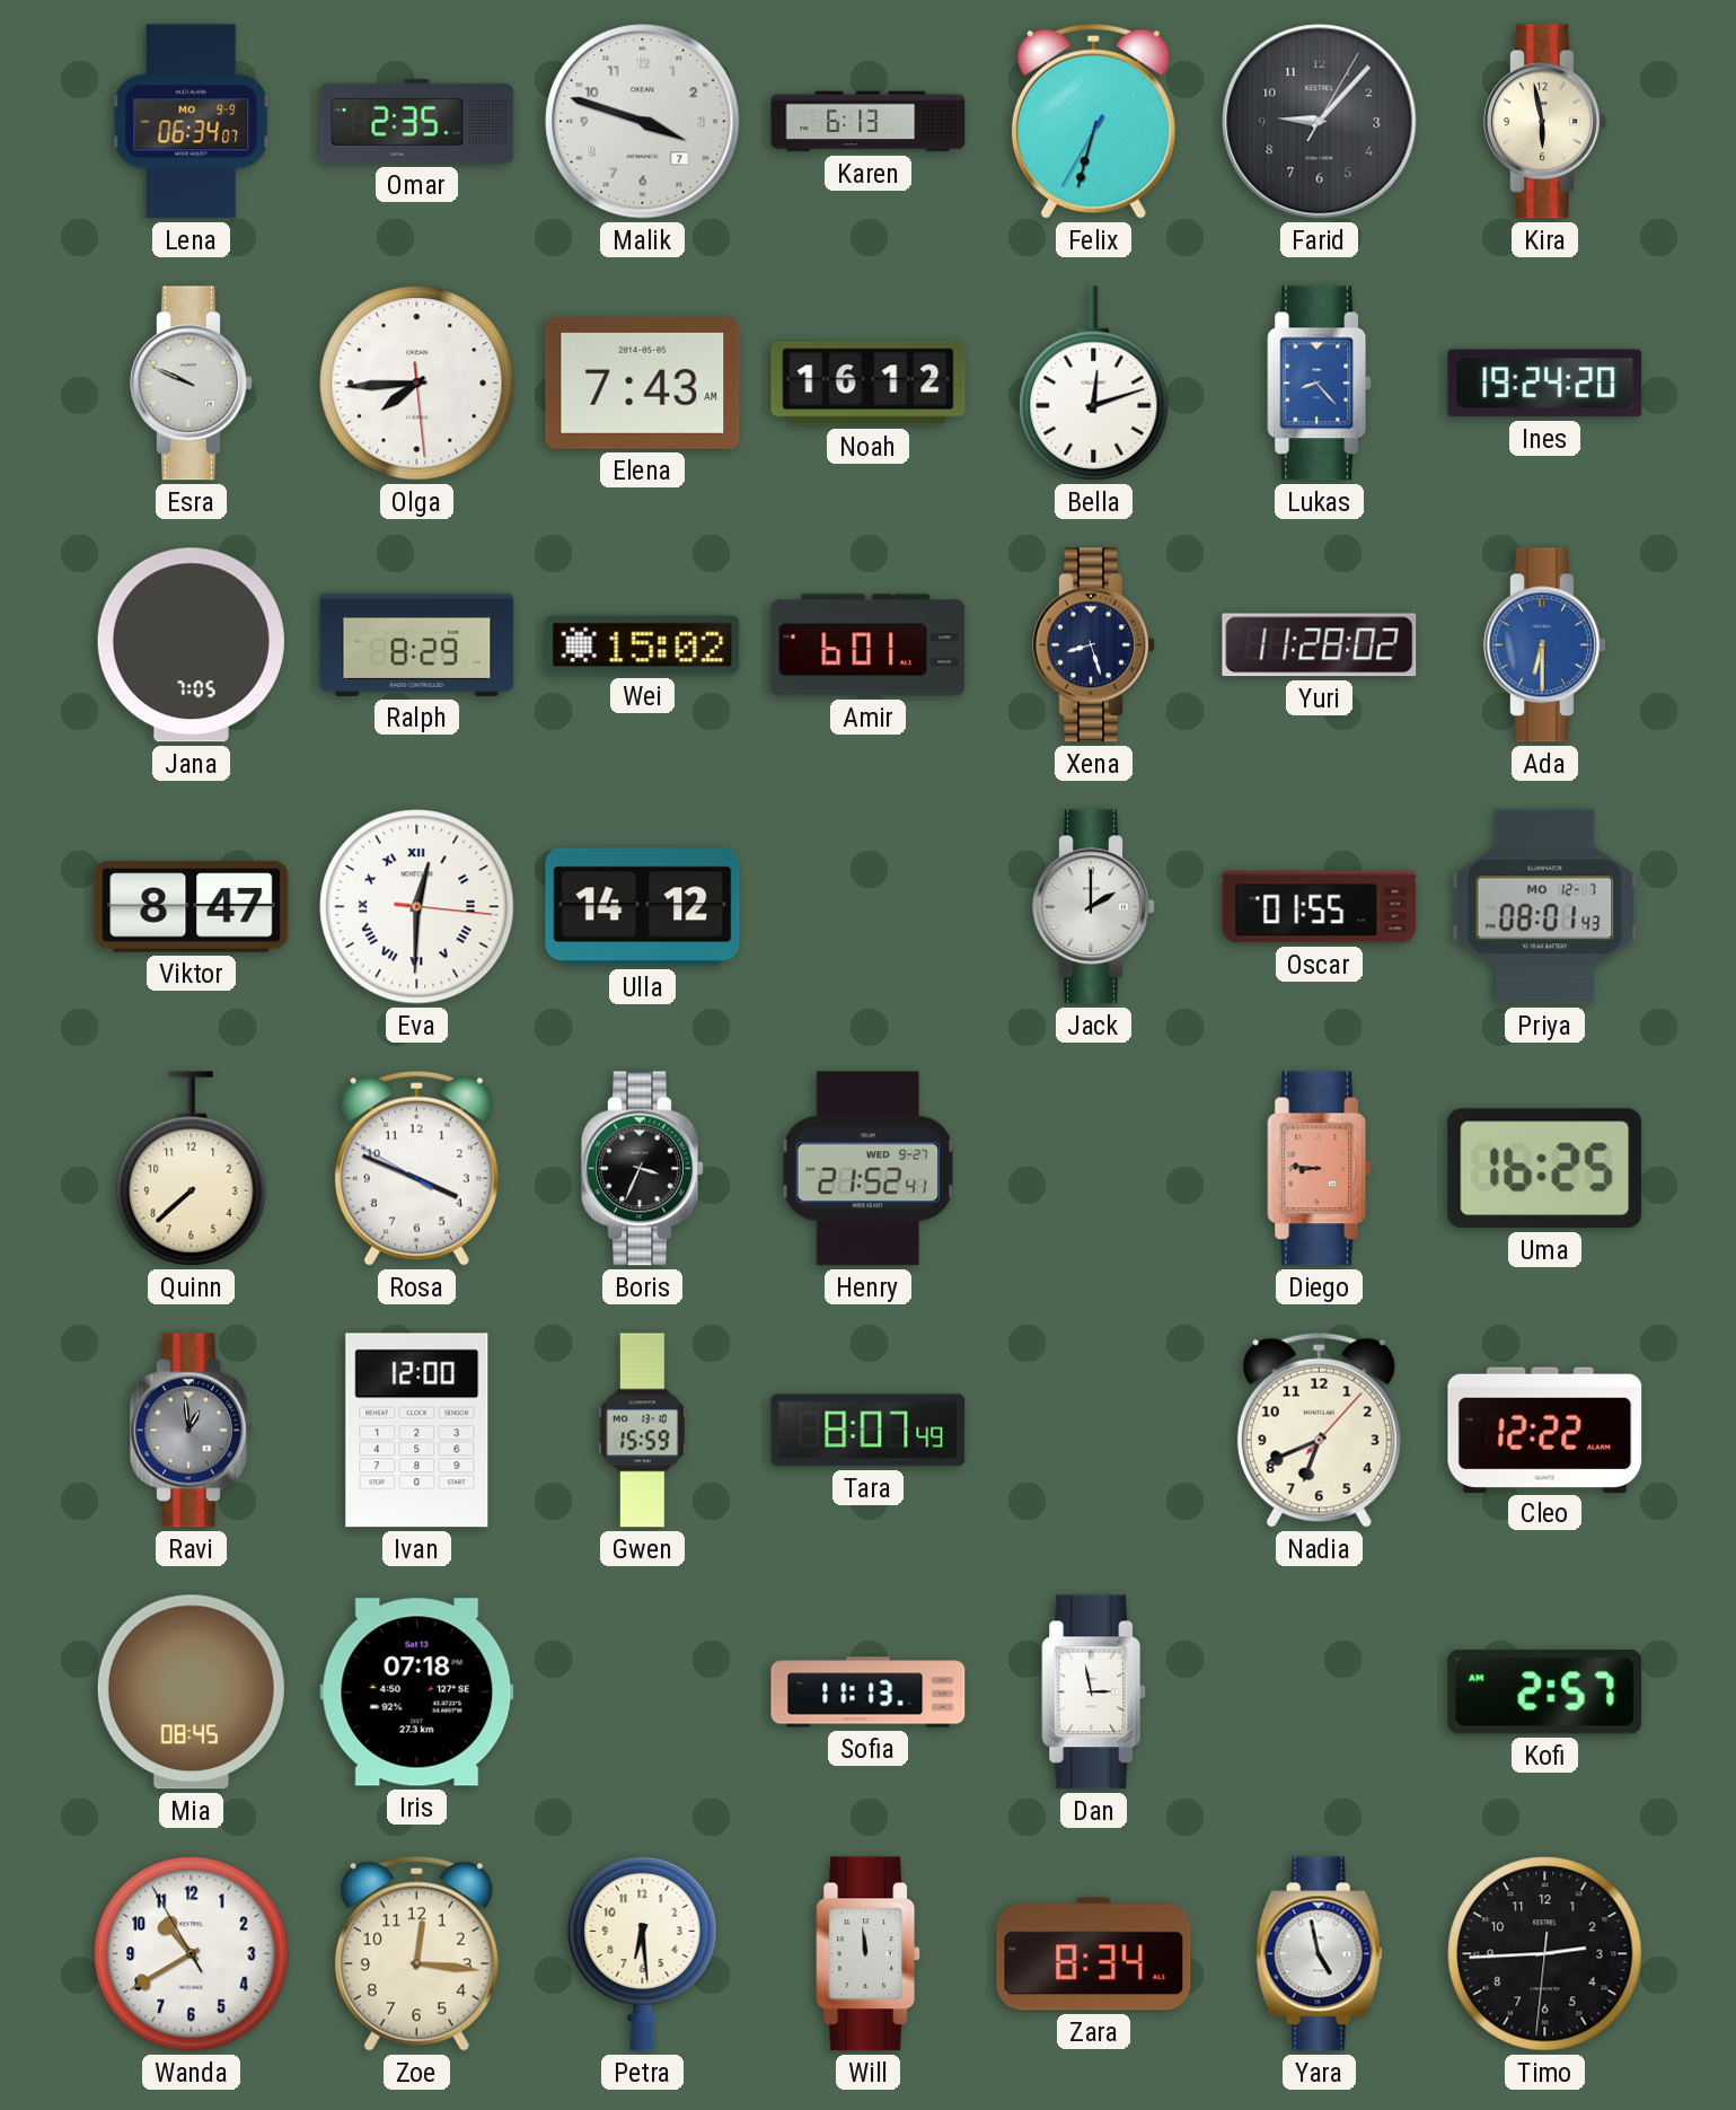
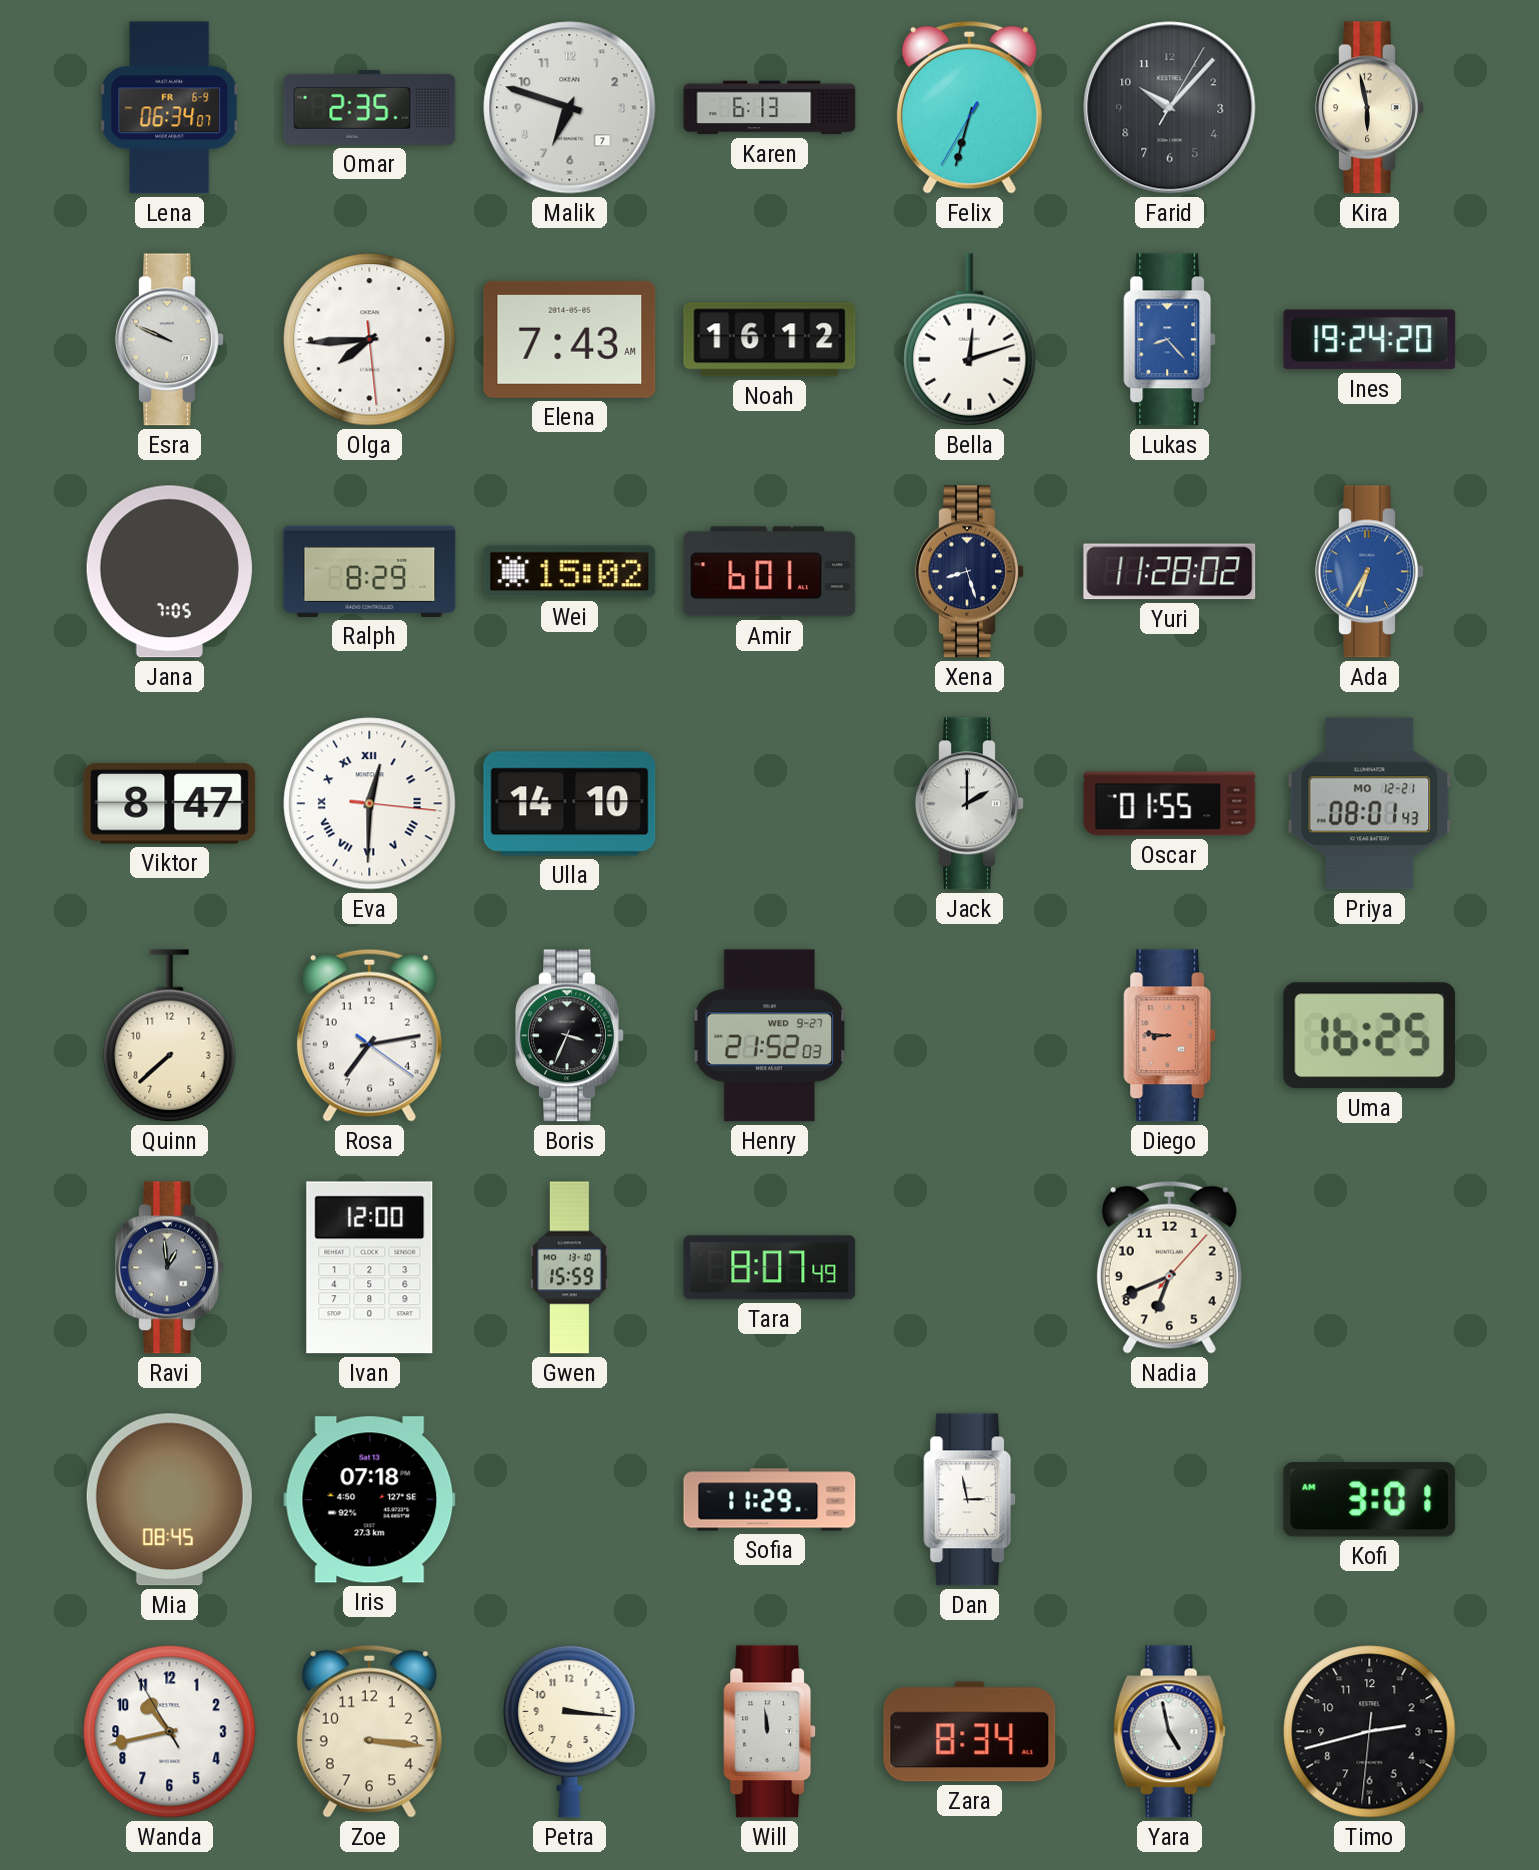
Lena date: MO 9-9 -> FR 6-9
Malik: 3:48 -> 6:48
Farid: 9:07 -> 10:07
Ada: 6:30 -> 6:35
Ulla: 14:12 -> 14:10
Priya date: MO 12-7 -> MO 12-21
Rosa: 3:48 -> 7:13
Henry: 21:52:41 -> 21:52:03
Cleo: 12:22 -> none
Sofia: 11:13 -> 11:29
Kofi: 2:57 -> 3:01
Wanda: 10:39 -> 10:42
Zoe: 12:16 -> 3:16
Petra: 6:29 -> 3:16
Timo: 2:44 -> 2:42
